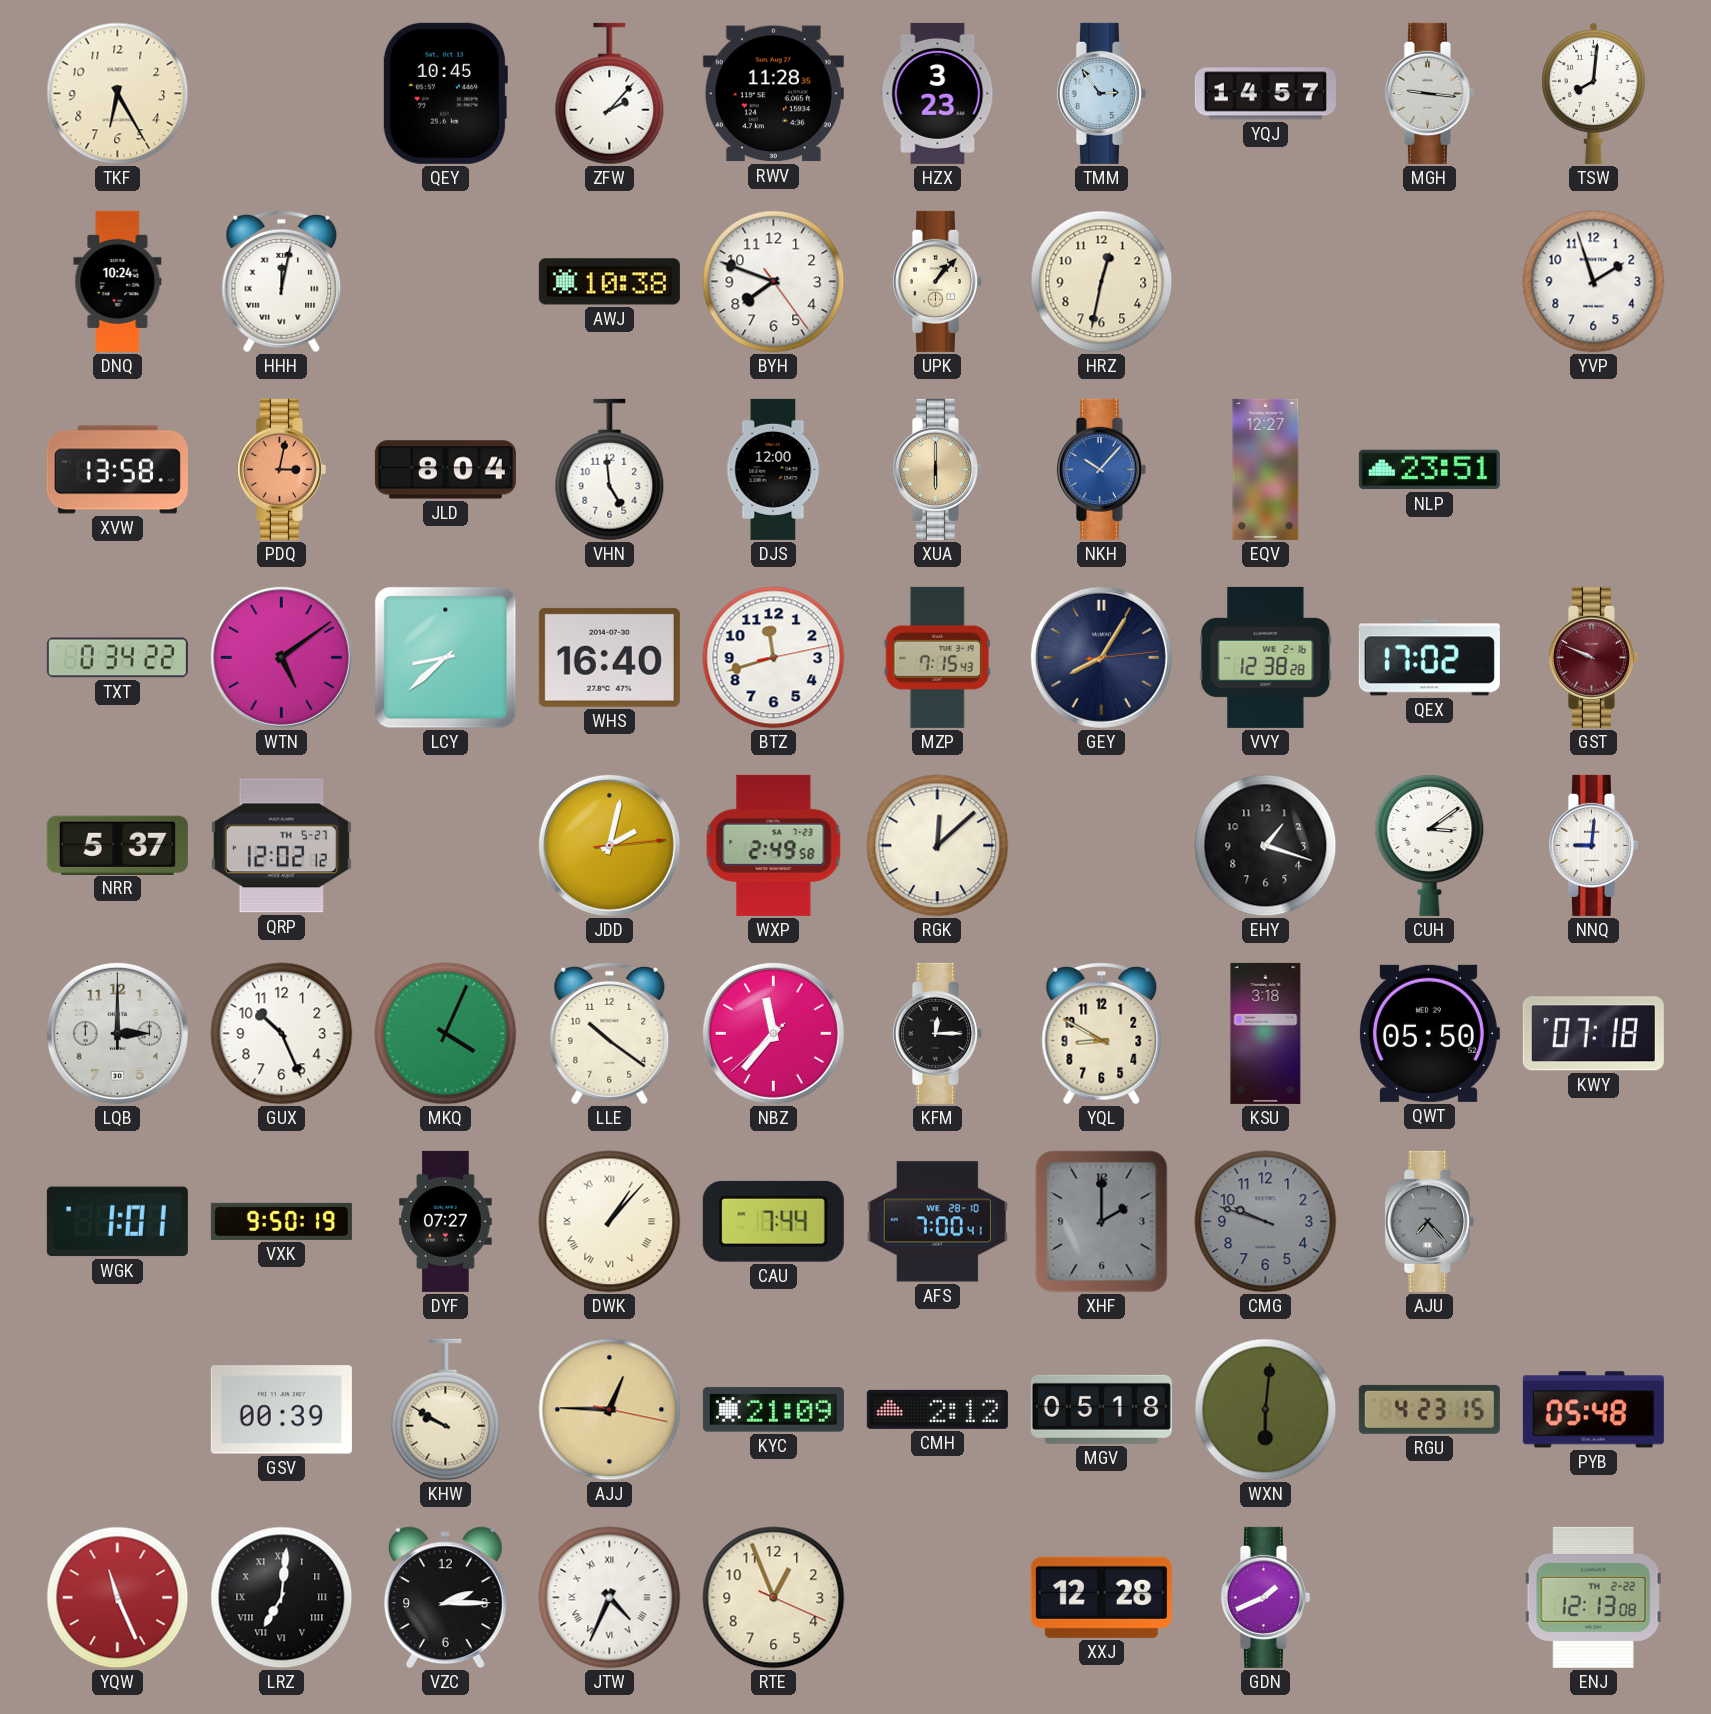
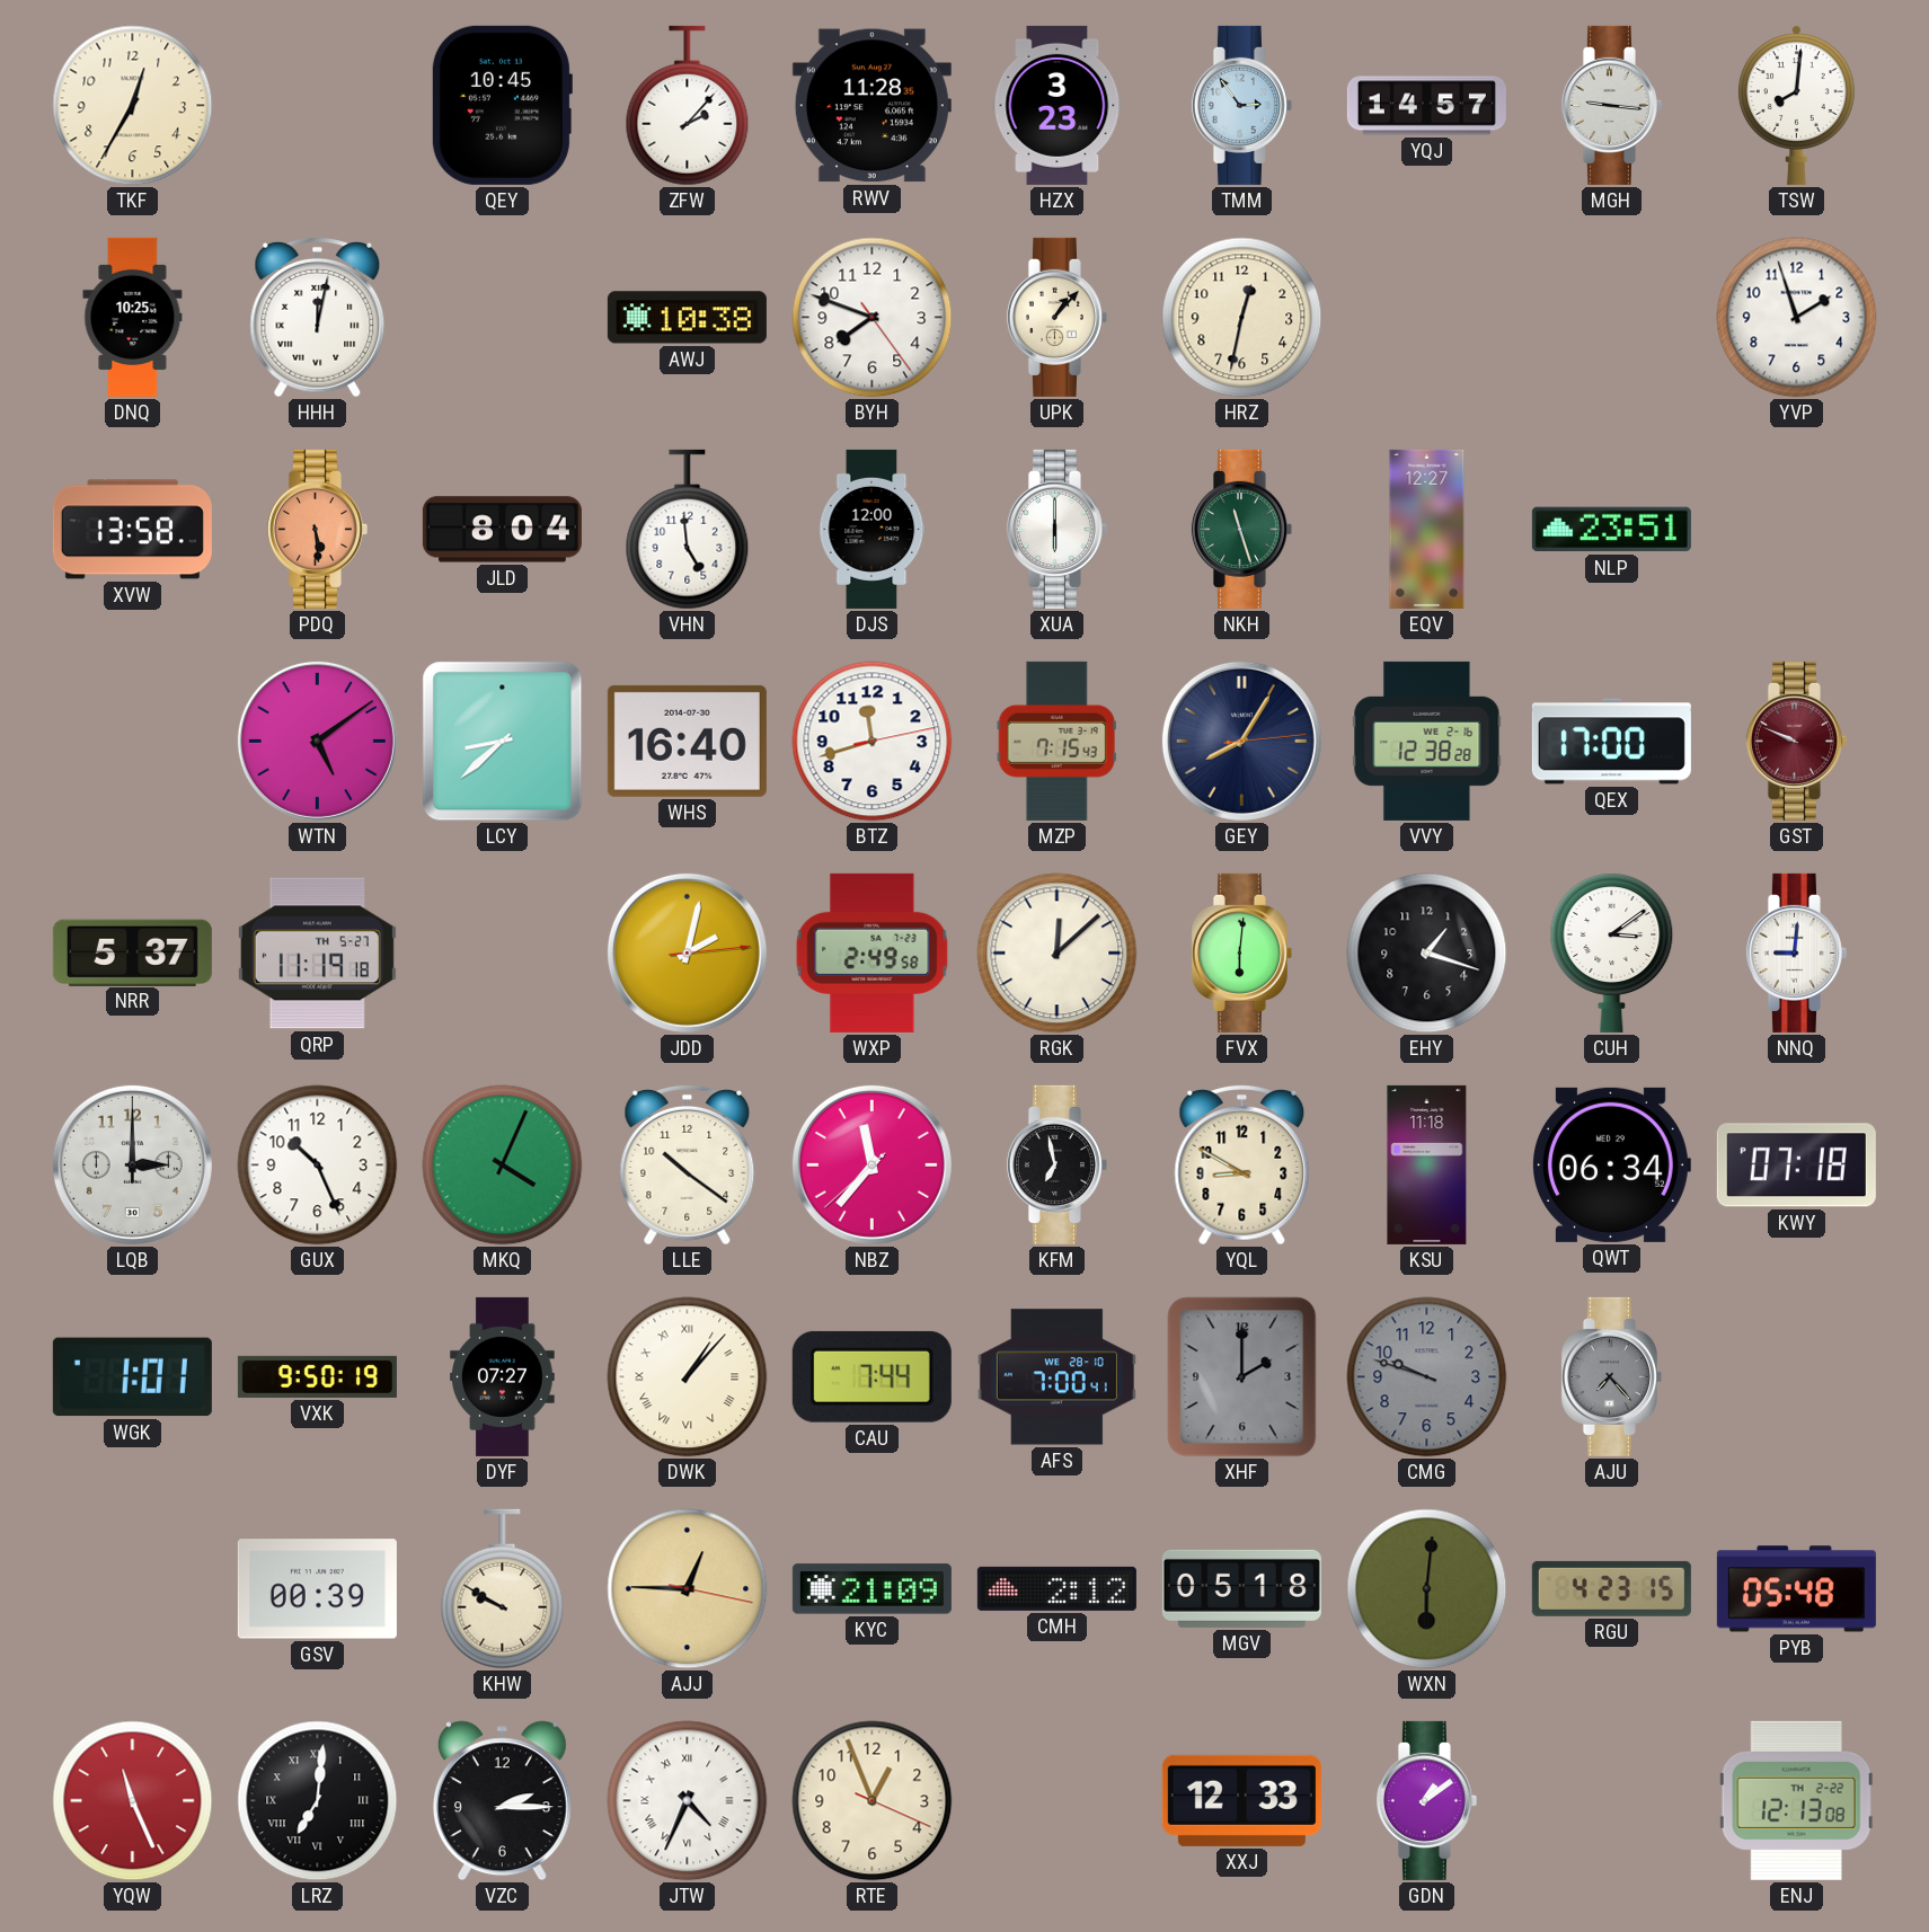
TKF: 6:25 -> 12:35
DNQ: 10:24 -> 10:25
PDQ: 3:02 -> 5:29
XUA dial: champagne -> white
NKH: 10:07 -> 11:27
NKH dial: blue -> green
TXT: 0:34 -> none
QEX: 17:02 -> 17:00
QRP: 12:02 -> 11:19
FVX: none -> 6:01
KFM: 12:15 -> 6:58
KSU: 3:18 -> 11:18
QWT: 05:50 -> 06:34
XXJ: 12:28 -> 12:33
GDN: 1:41 -> 1:09
